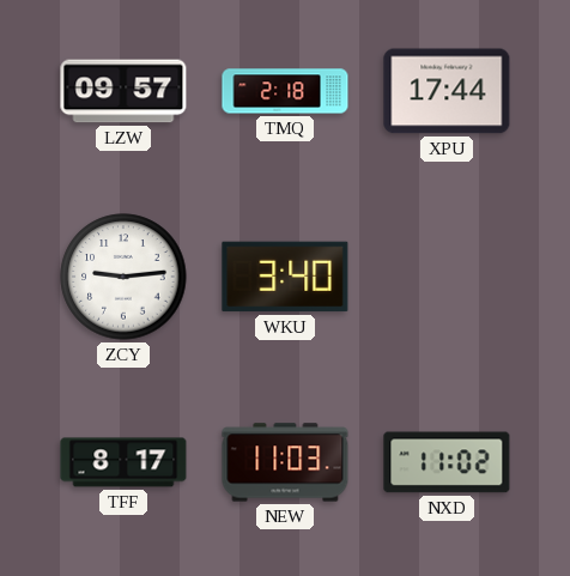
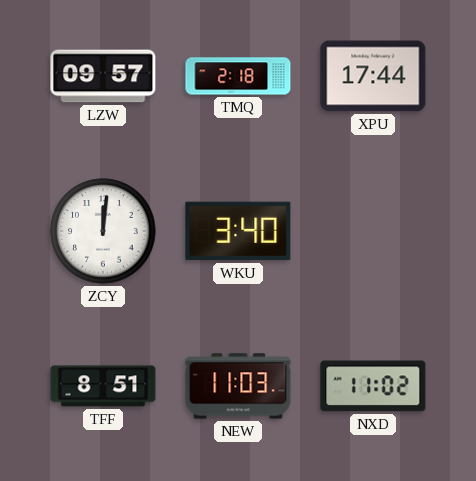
ZCY: 9:14 -> 12:01
TFF: 8:17 -> 8:51
